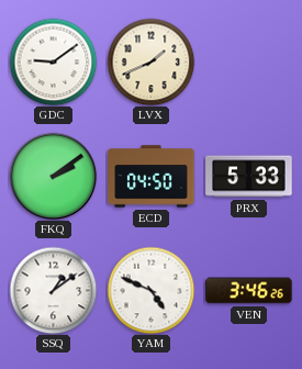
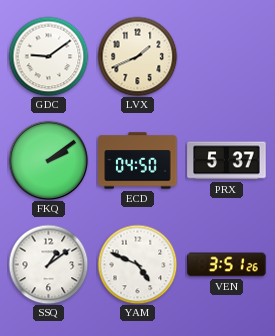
PRX: 5:33 -> 5:37
VEN: 3:46 -> 3:51
